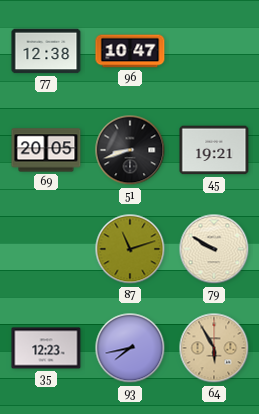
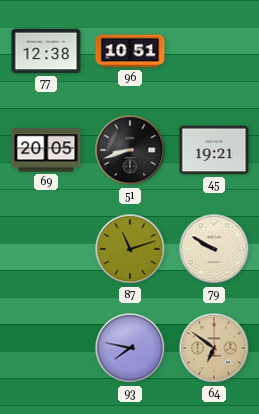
96: 10:47 -> 10:51
35: 12:23 -> none
93: 7:43 -> 7:47
64: 5:55 -> 6:51
